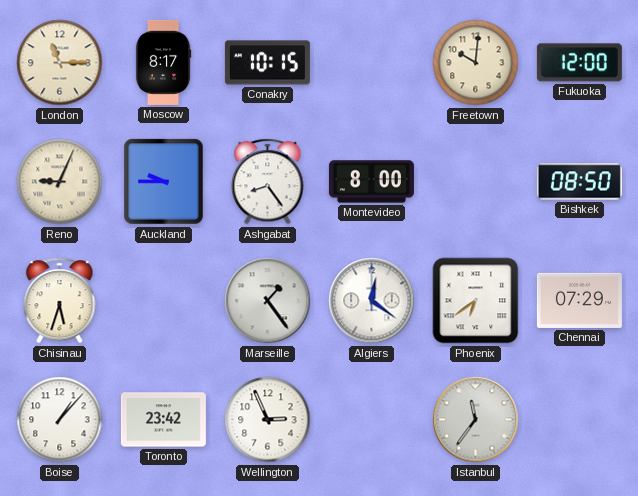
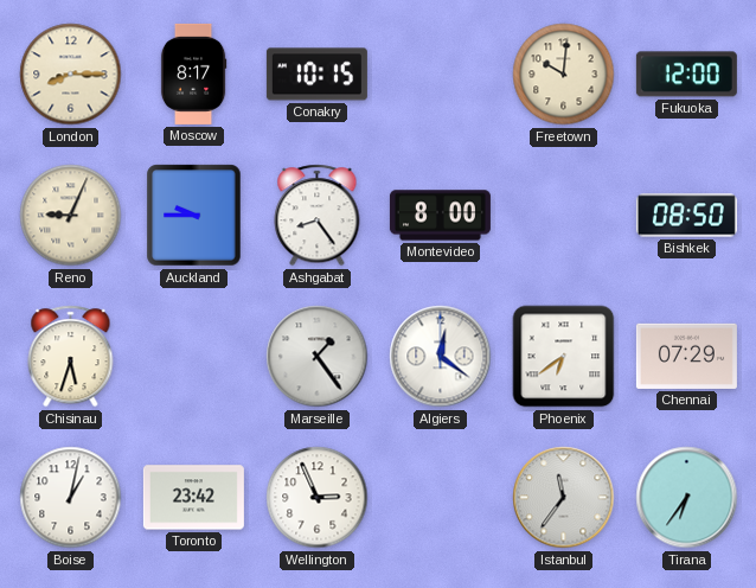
London: 11:15 -> 8:15
Boise: 1:07 -> 1:02
Tirana: none -> 6:36
